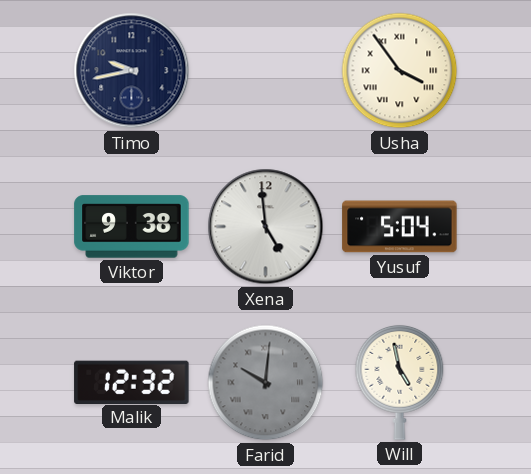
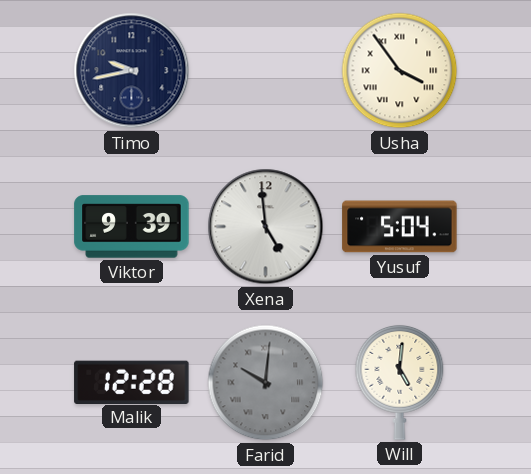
Viktor: 9:38 -> 9:39
Malik: 12:32 -> 12:28
Will: 4:58 -> 5:01
